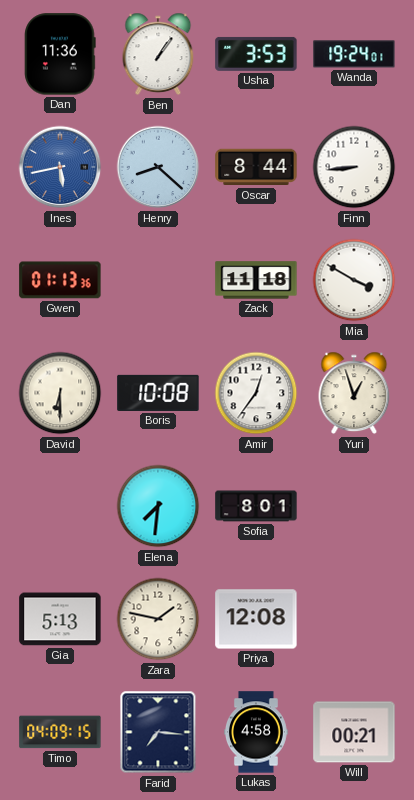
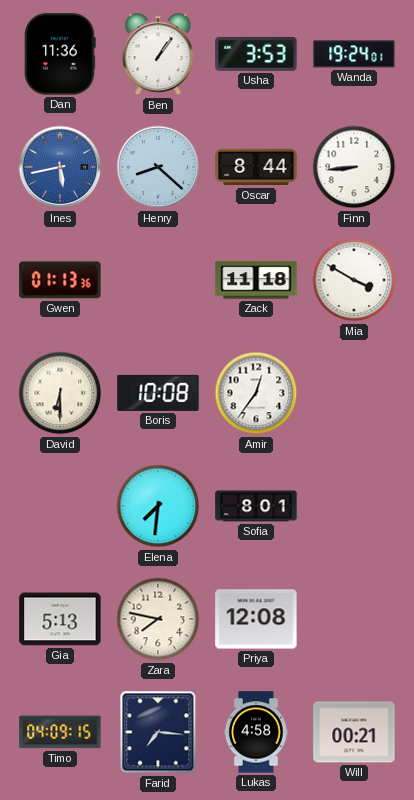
Yuri: 12:57 -> none
Zara: 1:47 -> 7:47
